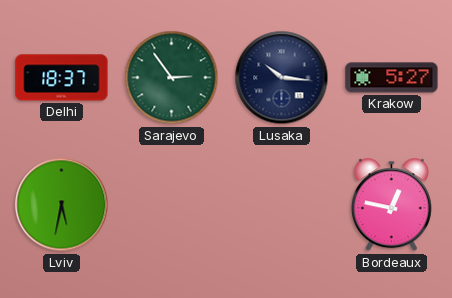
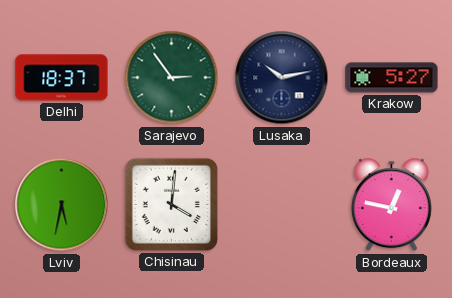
Lusaka: 10:16 -> 10:13
Chisinau: none -> 4:01
